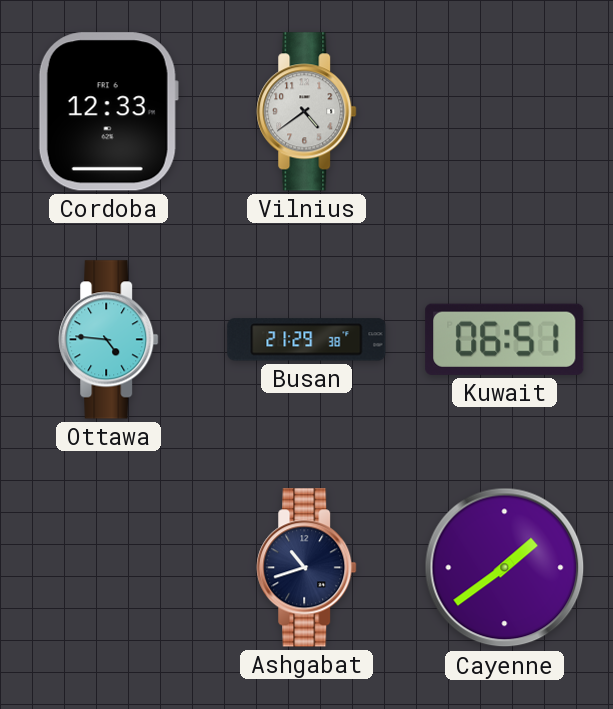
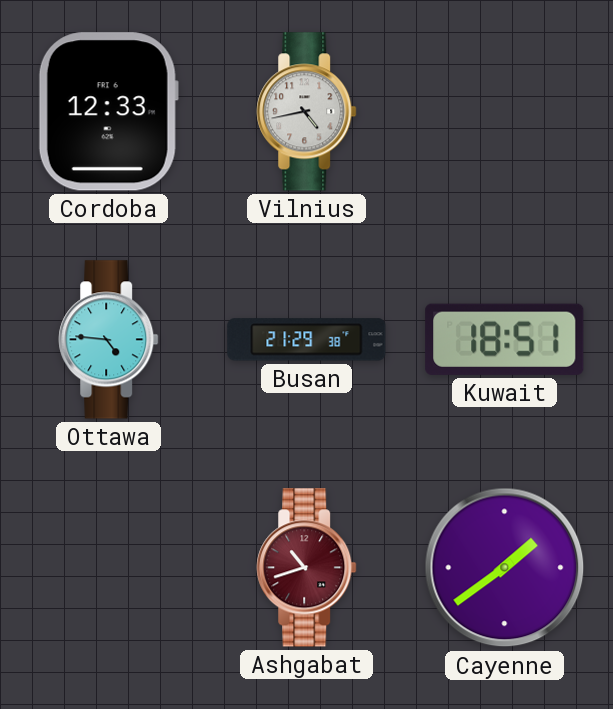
Vilnius: 4:39 -> 4:43
Kuwait: 06:51 -> 18:51
Ashgabat dial: navy -> burgundy
